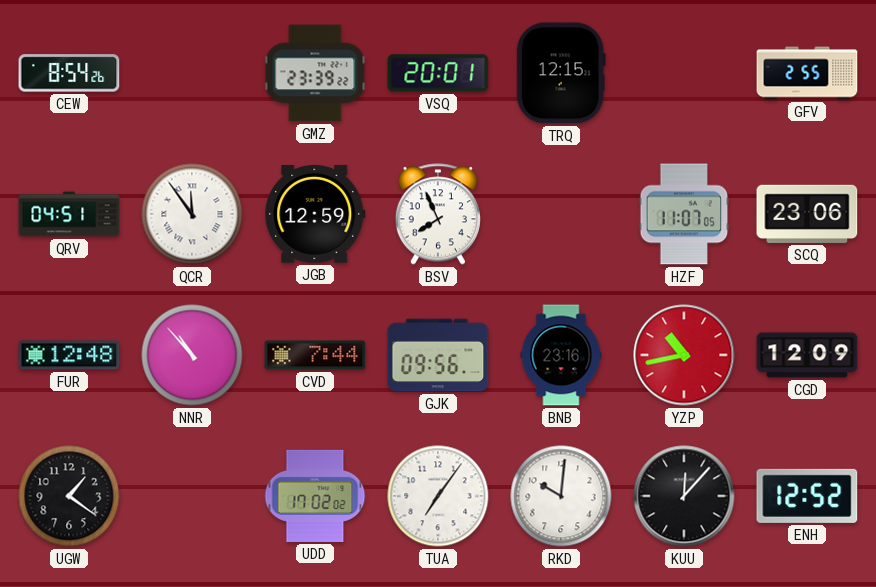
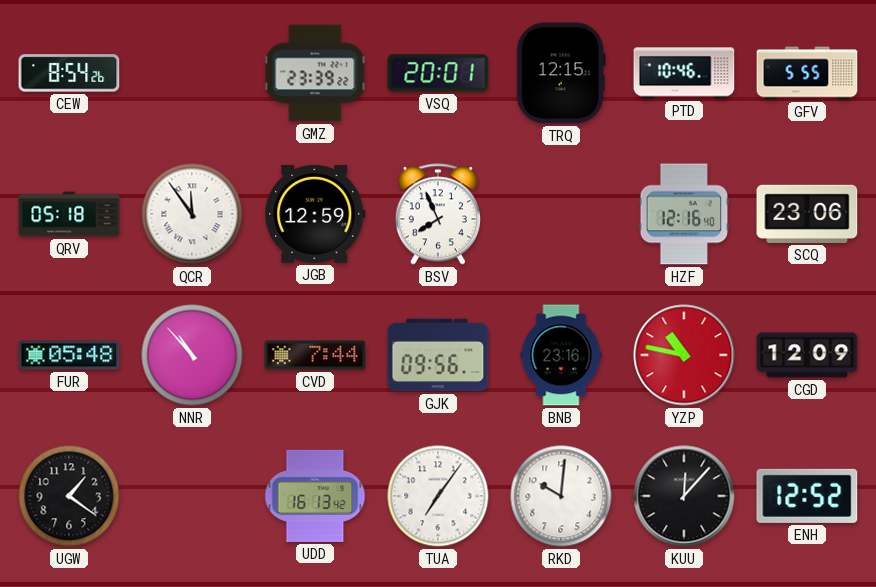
PTD: none -> 10:46
GFV: 2:55 -> 5:55
QRV: 04:51 -> 05:18
HZF: 11:07 -> 12:16
FUR: 12:48 -> 05:48
YZP: 10:43 -> 10:47
UDD: 17:02 -> 16:13
